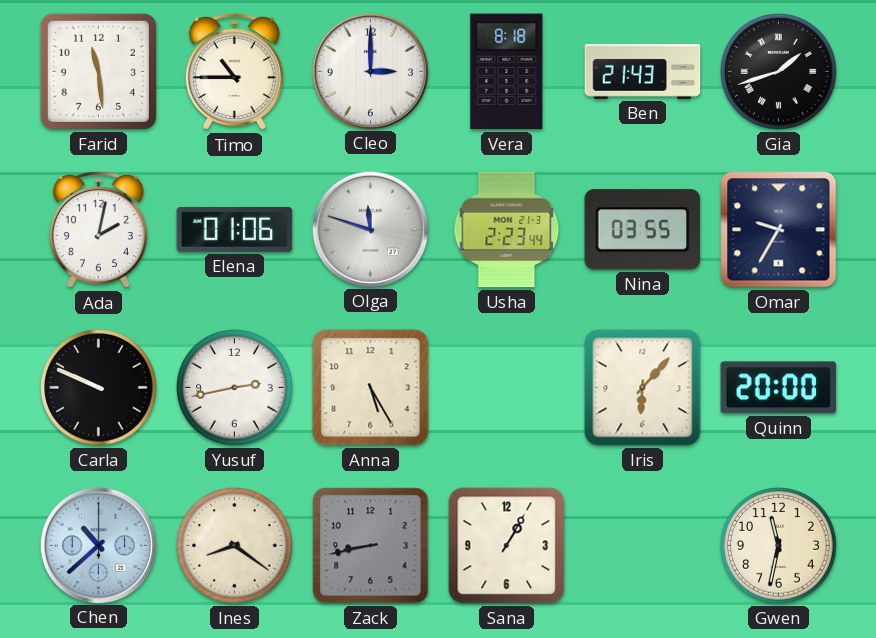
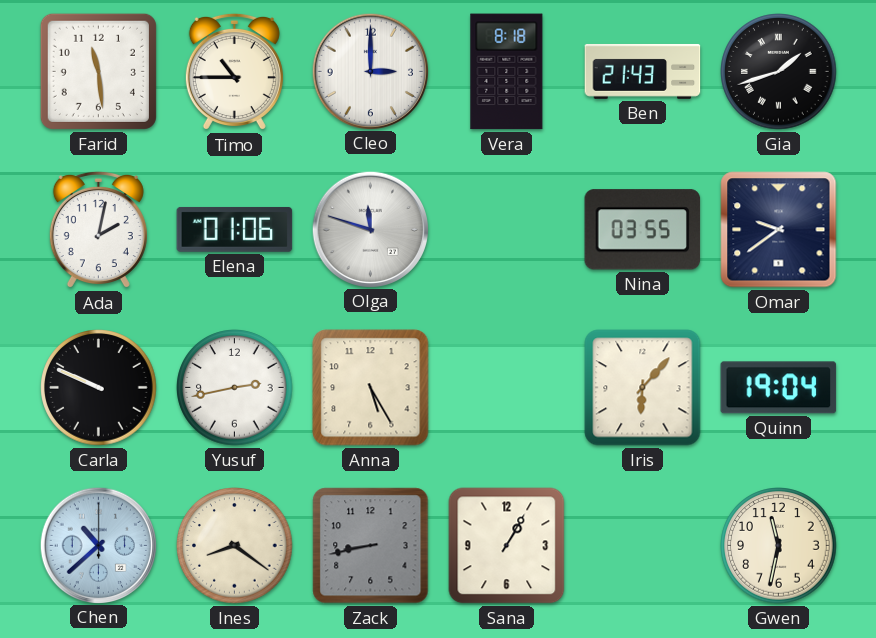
Usha: 2:23 -> none
Omar: 9:35 -> 9:39
Quinn: 20:00 -> 19:04
